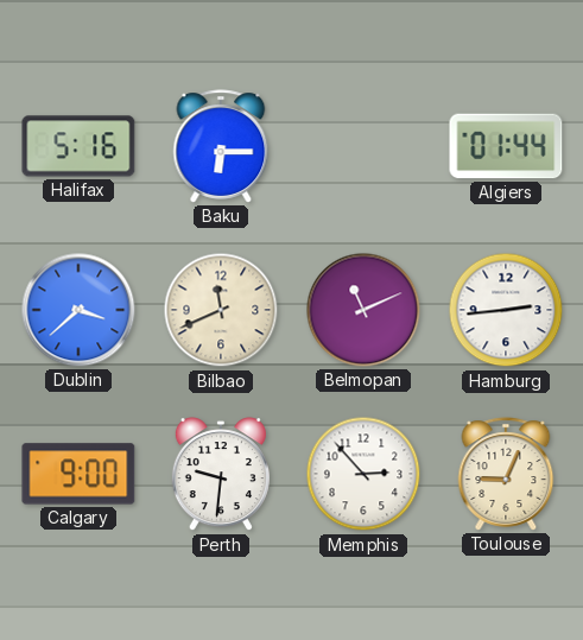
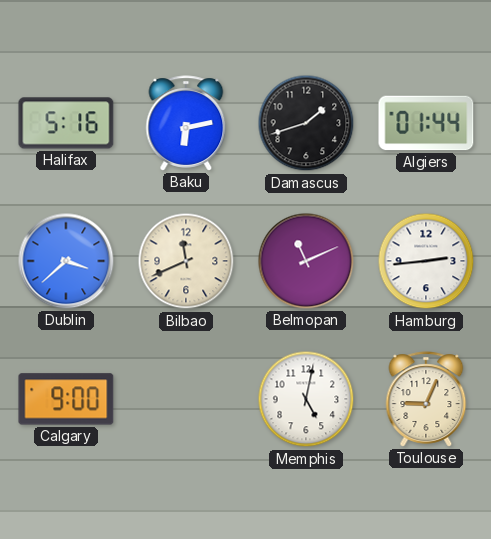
Baku: 6:15 -> 6:13
Damascus: none -> 1:42
Perth: 9:31 -> none
Memphis: 2:53 -> 5:02
